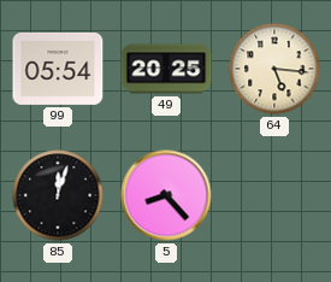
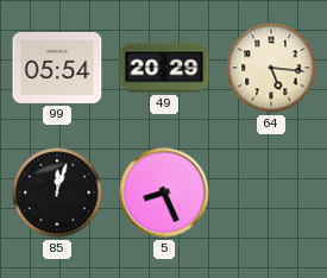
49: 20:25 -> 20:29
5: 8:23 -> 8:26
